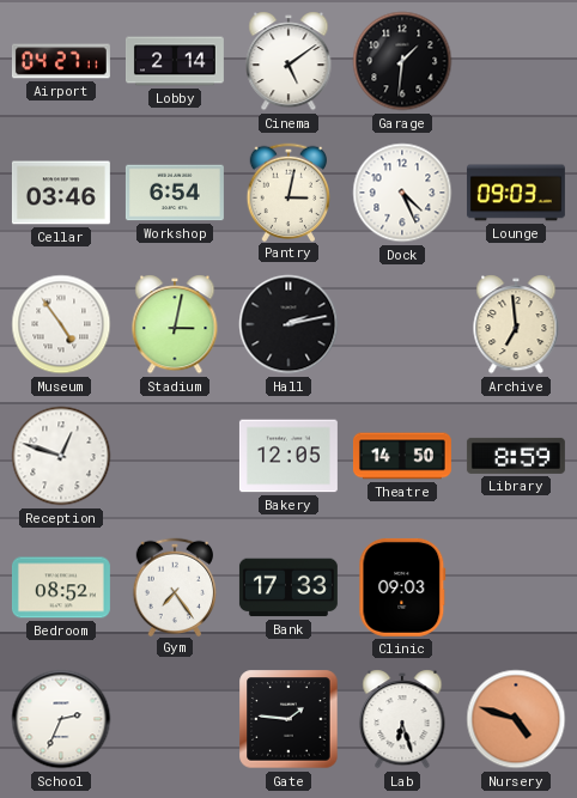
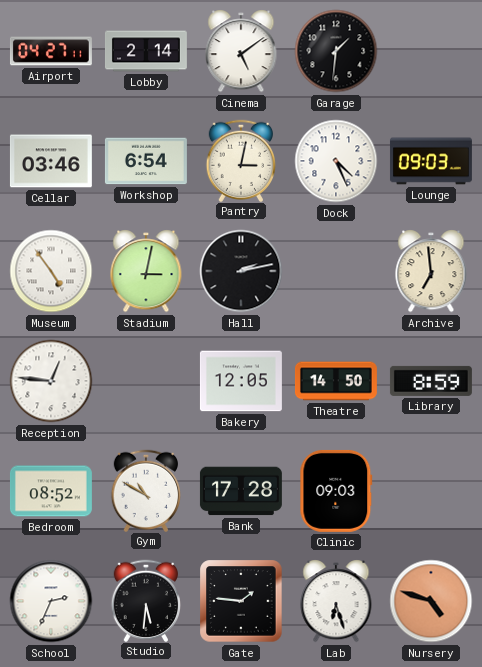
Reception: 12:48 -> 12:46
Gym: 7:24 -> 10:50
Bank: 17:33 -> 17:28
Studio: none -> 5:31
